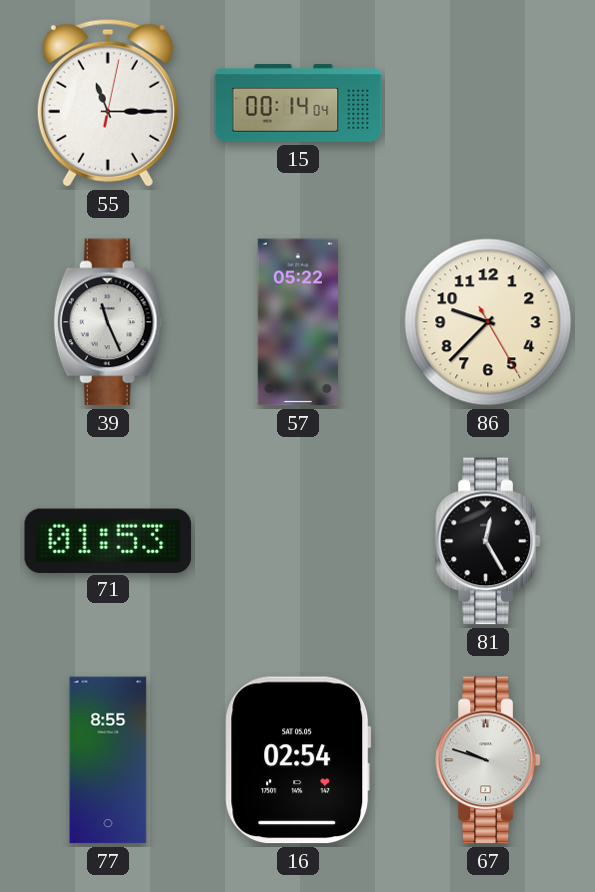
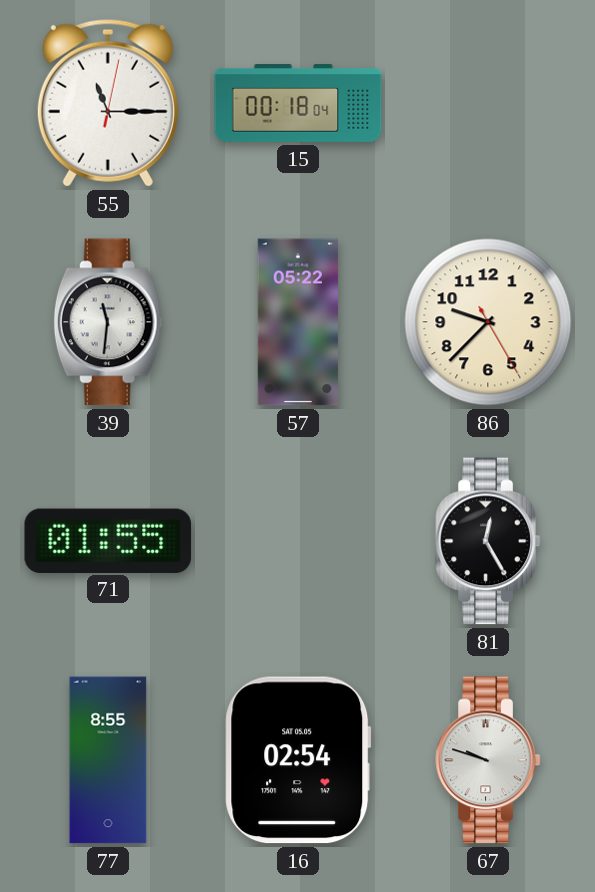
15: 00:14 -> 00:18
39: 11:26 -> 11:31
71: 01:53 -> 01:55
